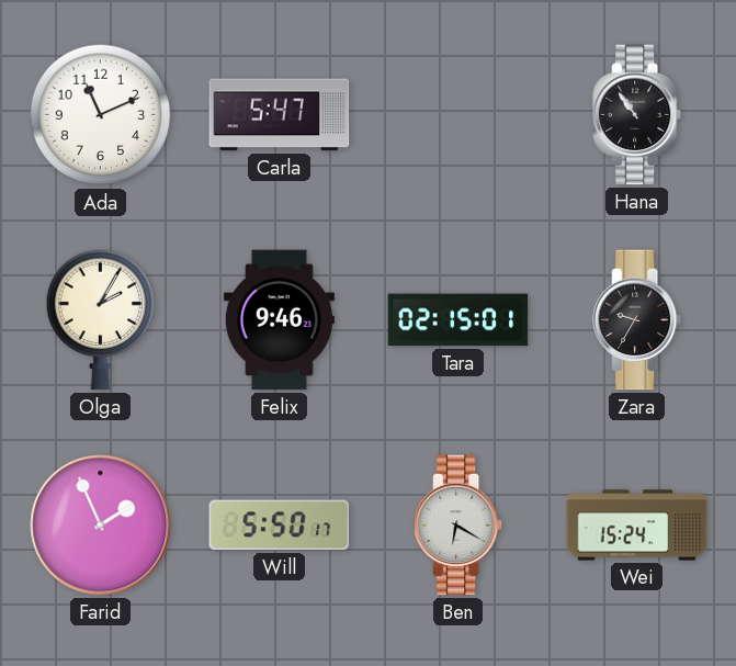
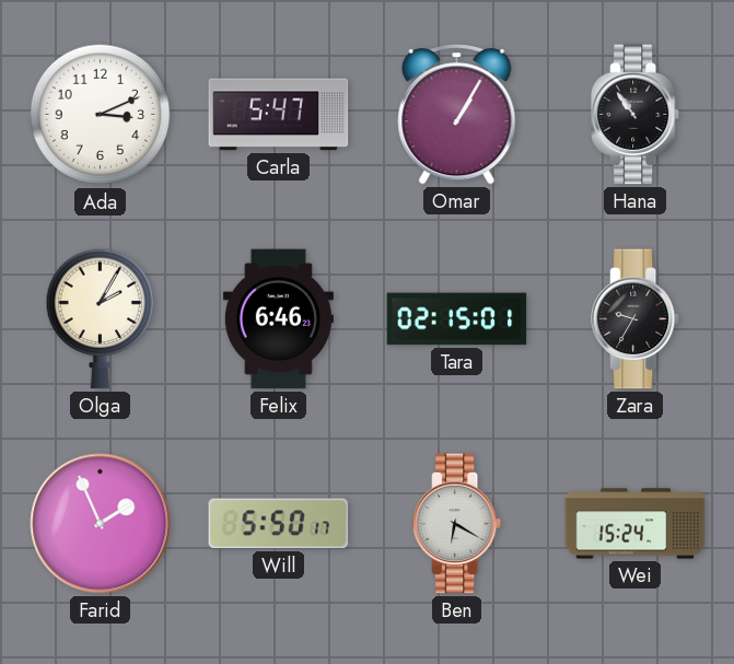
Ada: 11:11 -> 3:11
Omar: none -> 1:05
Felix: 9:46 -> 6:46
